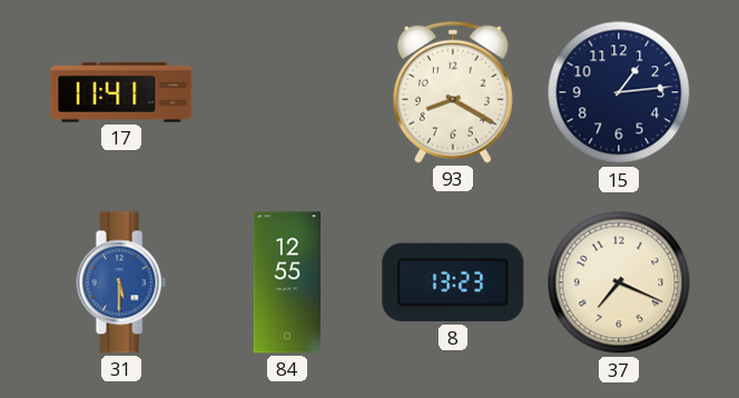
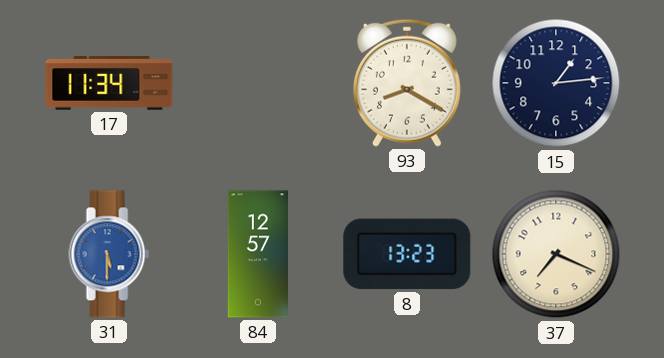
17: 11:41 -> 11:34
84: 12:55 -> 12:57
